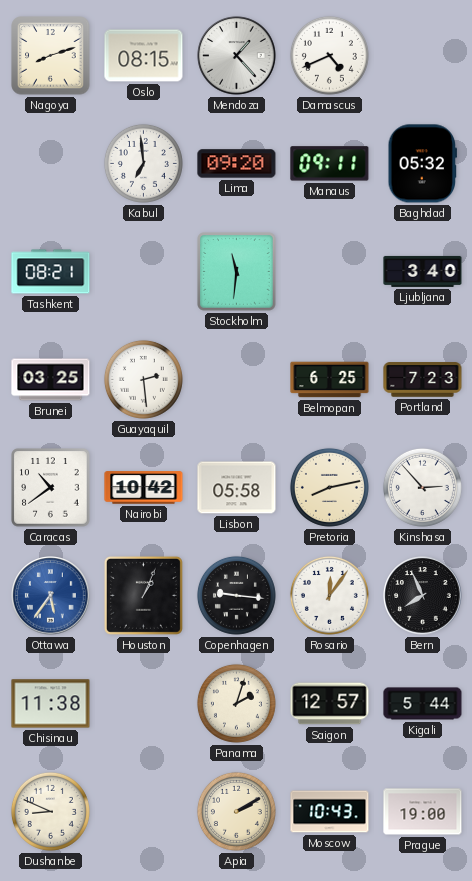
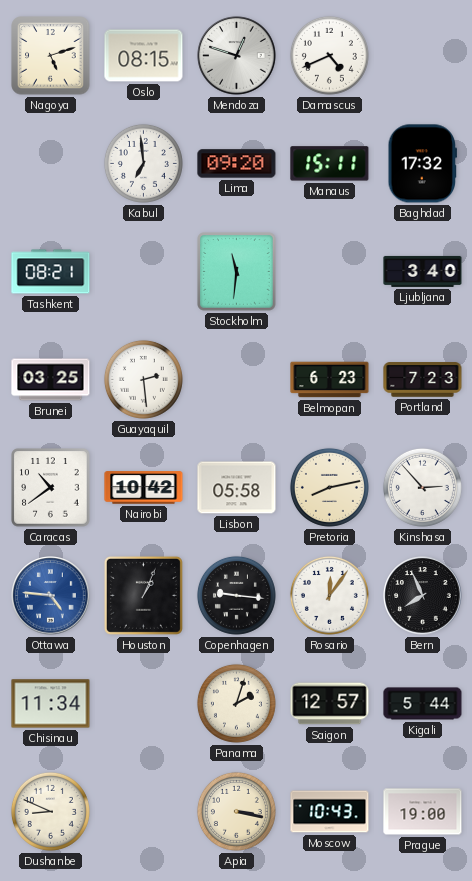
Nagoya: 8:12 -> 5:12
Mendoza: 1:23 -> 12:48
Manaus: 09:11 -> 15:11
Baghdad: 05:32 -> 17:32
Belmopan: 6:25 -> 6:23
Ottawa: 5:36 -> 4:46
Chisinau: 11:38 -> 11:34
Apia: 2:10 -> 3:17
